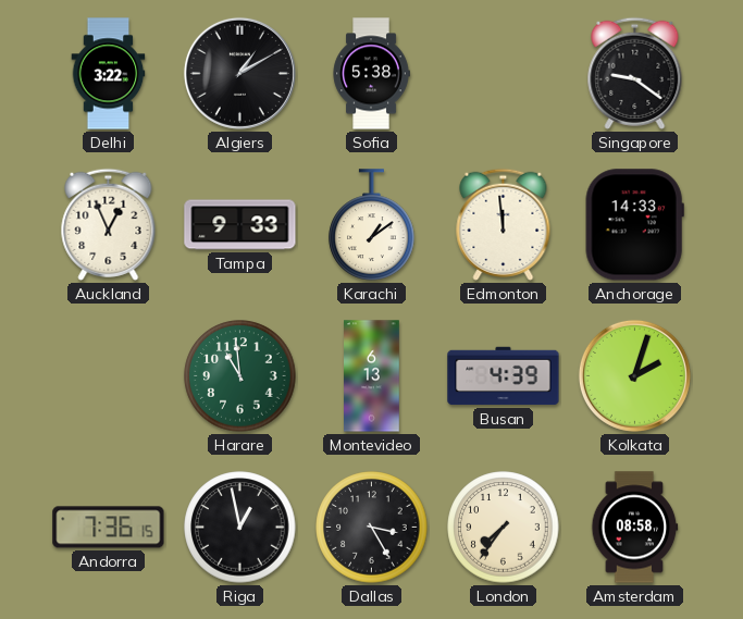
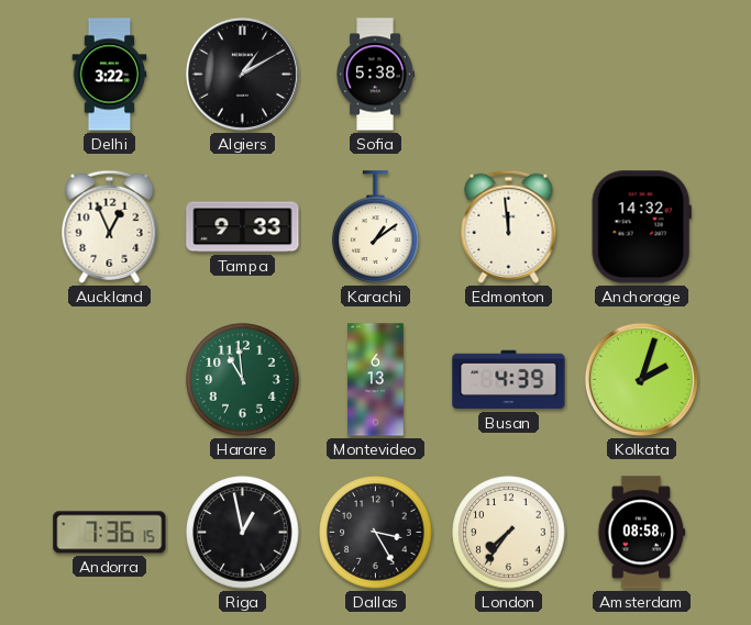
Singapore: 9:21 -> none
Anchorage: 14:33 -> 14:32
